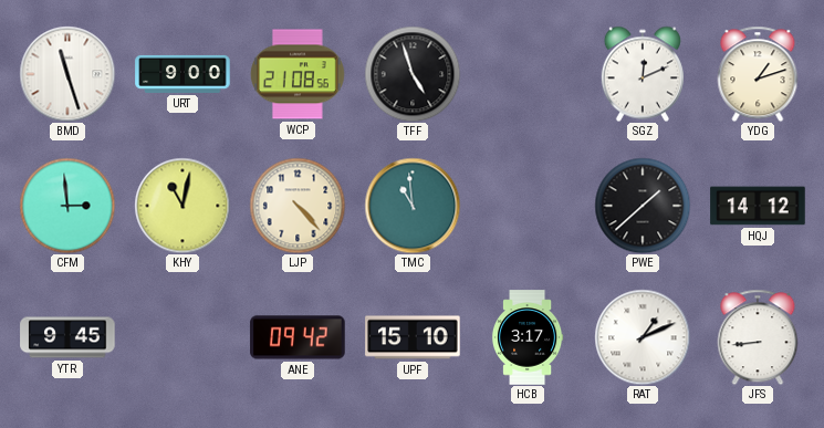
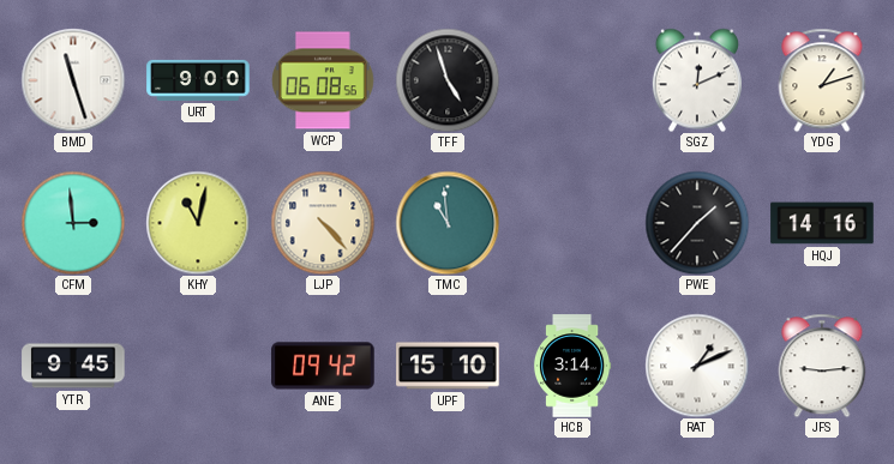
WCP: 21:08 -> 06:08
PWE: 1:38 -> 1:37
HQJ: 14:12 -> 14:16
HCB: 3:17 -> 3:14
JFS: 8:44 -> 9:14
